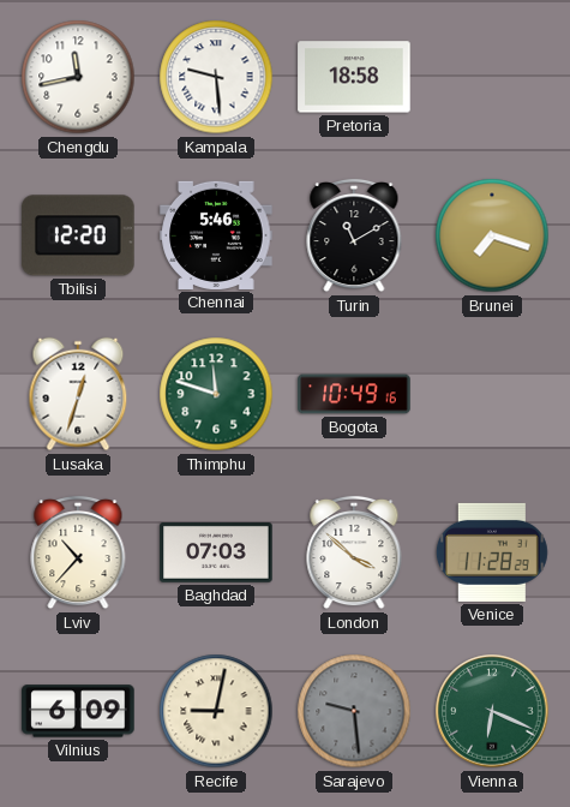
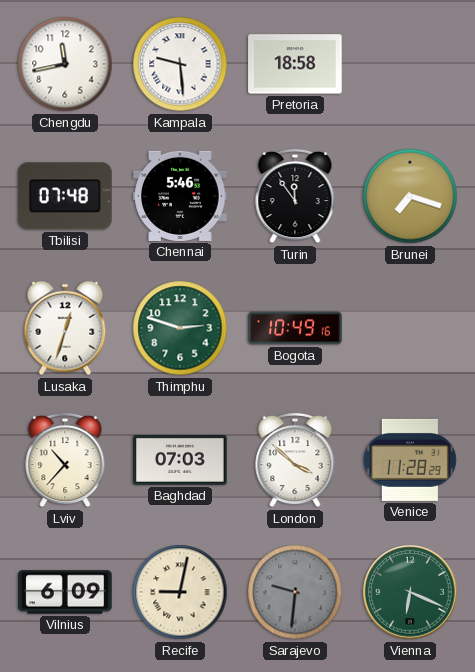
Tbilisi: 12:20 -> 07:48
Turin: 11:10 -> 11:54
Thimphu: 11:48 -> 2:48
Sarajevo: 9:29 -> 9:31
